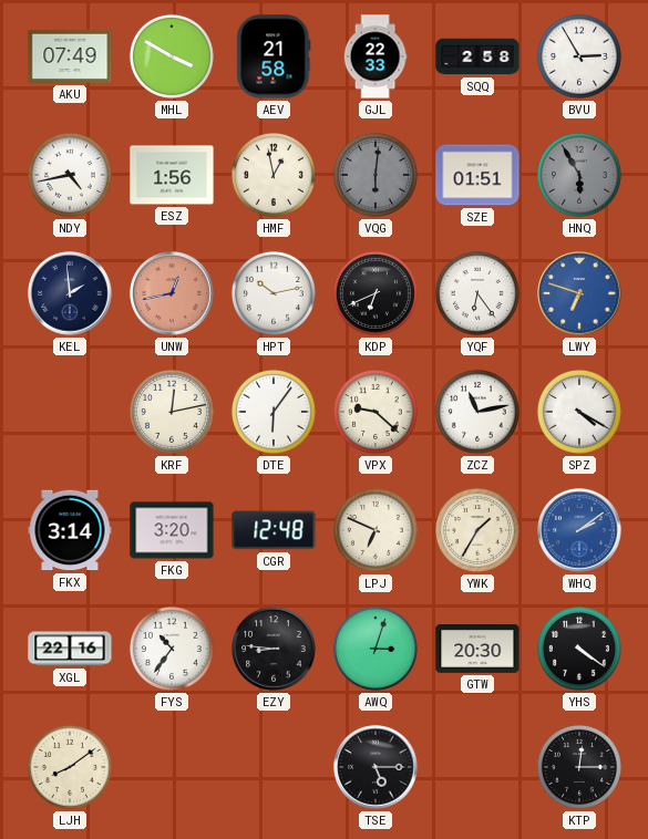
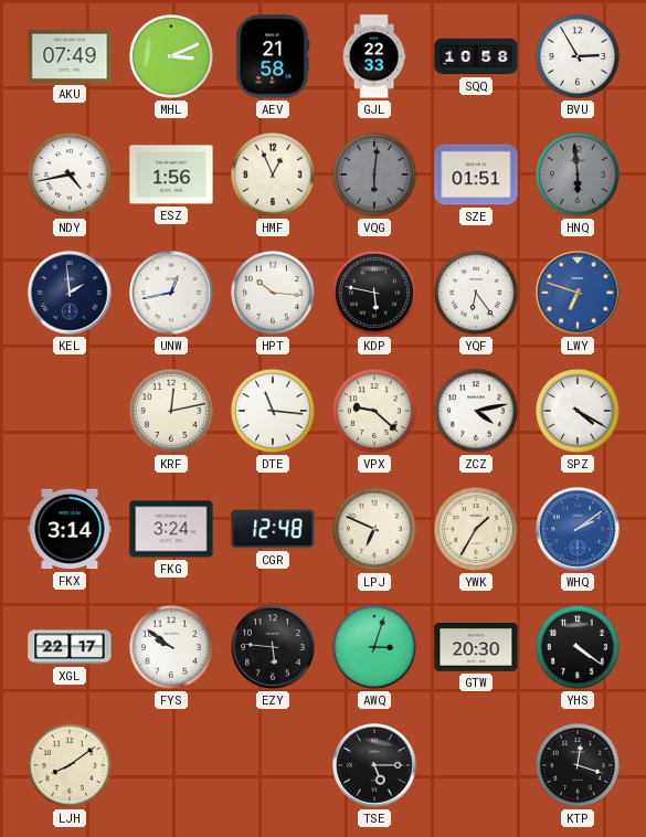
MHL: 3:50 -> 3:11
SQQ: 2:58 -> 10:58
HMF: 12:58 -> 12:56
HNQ: 5:55 -> 5:59
UNW dial: salmon -> white
HPT: 10:13 -> 10:16
KDP: 6:41 -> 5:47
DTE: 6:06 -> 11:16
ZCZ: 11:13 -> 4:13
FKG: 3:20 -> 3:24
XGL: 22:16 -> 22:17
FYS: 10:36 -> 9:51
EZY: 8:46 -> 5:46
KTP: 12:15 -> 12:18
